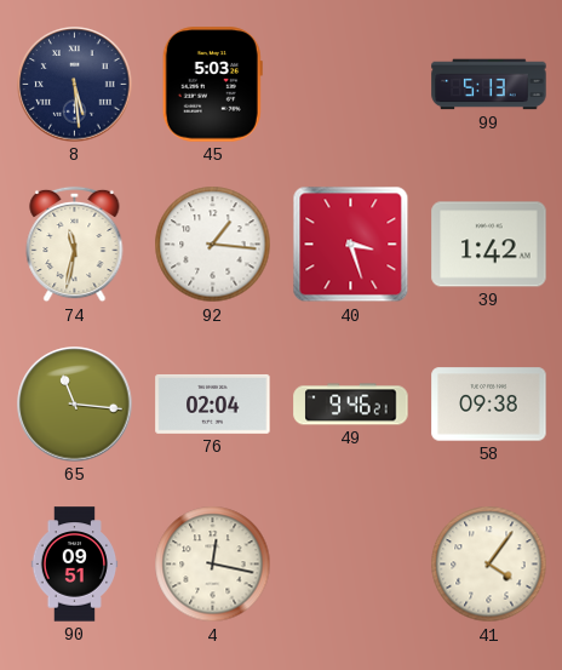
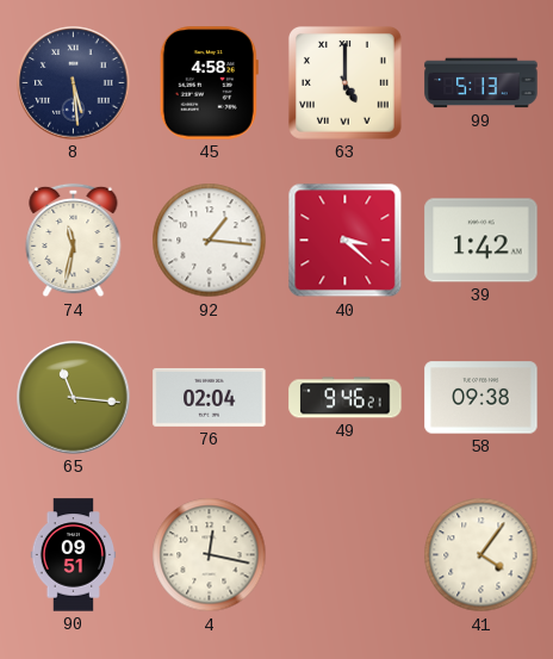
45: 5:03 -> 4:58
63: none -> 5:00
40: 3:27 -> 3:22
